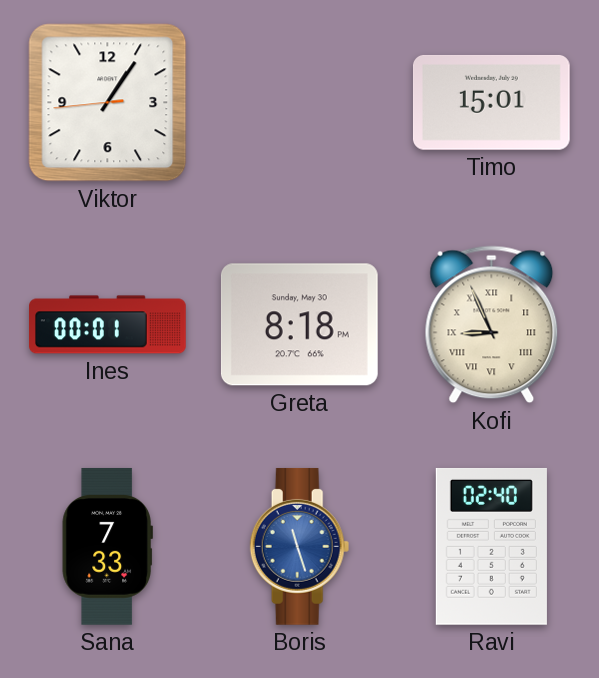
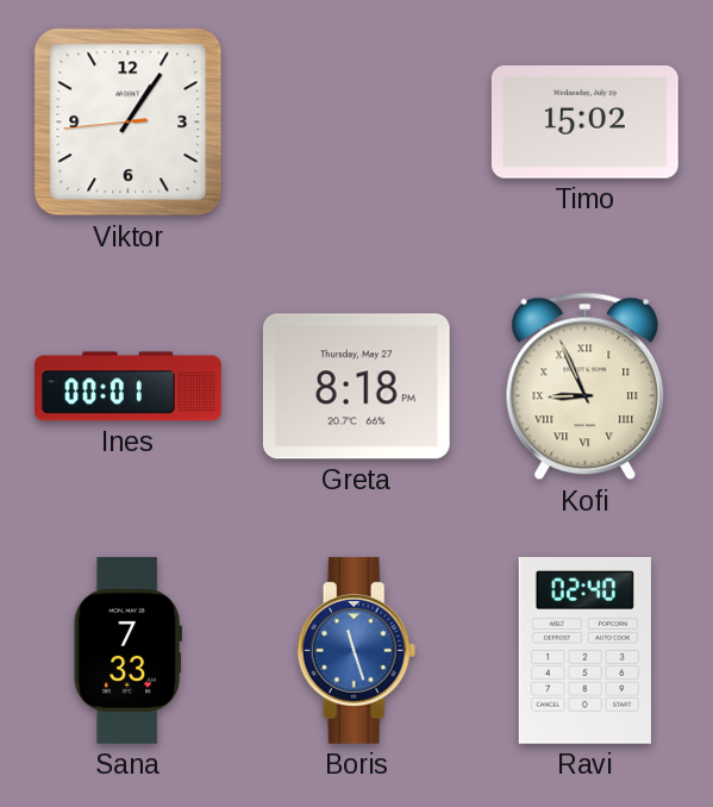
Timo: 15:01 -> 15:02
Greta date: Sunday, May 30 -> Thursday, May 27
